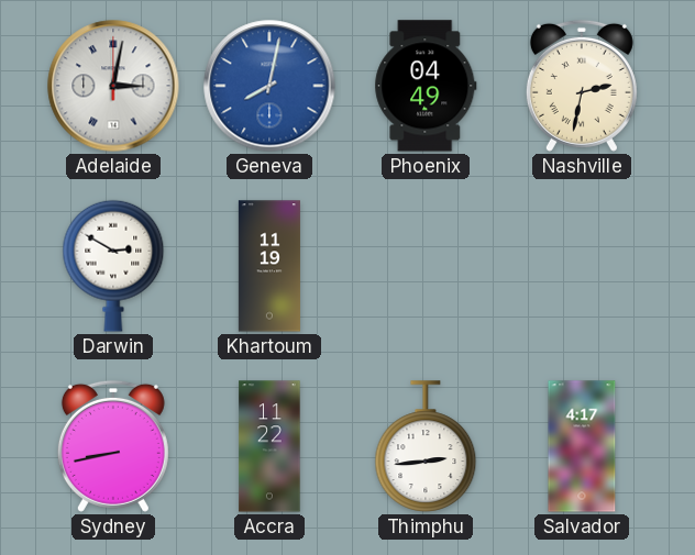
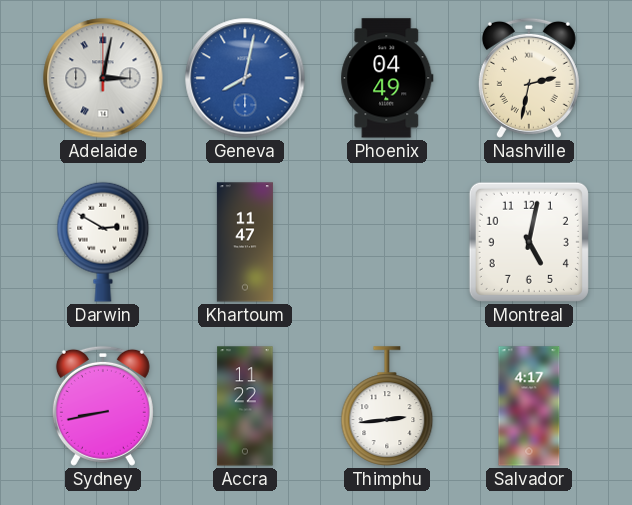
Khartoum: 11:19 -> 11:47
Montreal: none -> 5:02
